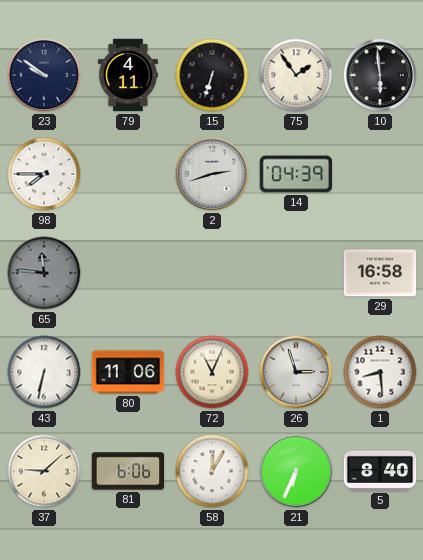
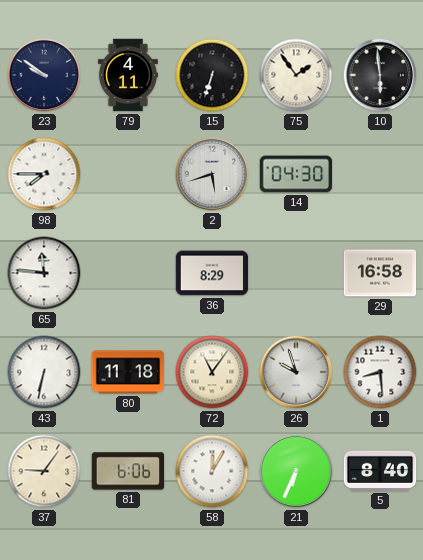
2: 2:42 -> 5:42
14: 04:39 -> 04:30
65 dial: grey -> white
36: none -> 8:29
80: 11:06 -> 11:18
72: 11:04 -> 11:06
26: 2:57 -> 9:57
37: 9:08 -> 9:06
